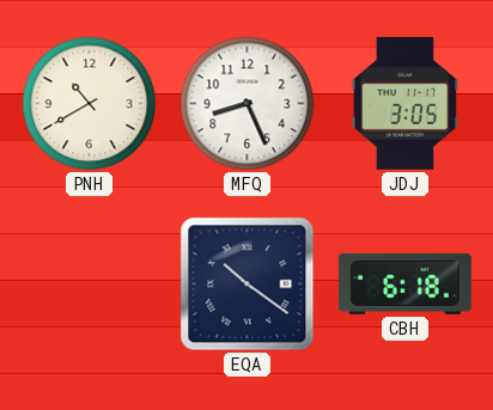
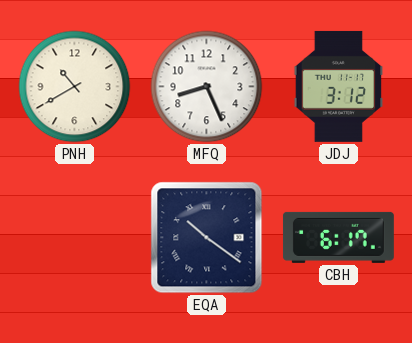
JDJ: 3:05 -> 3:12
CBH: 6:18 -> 6:17
